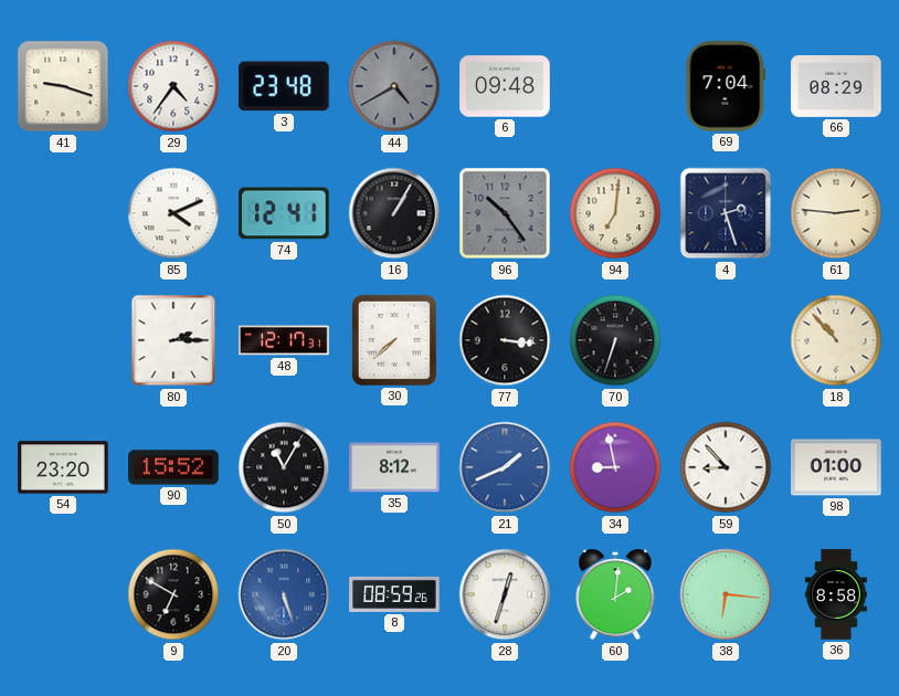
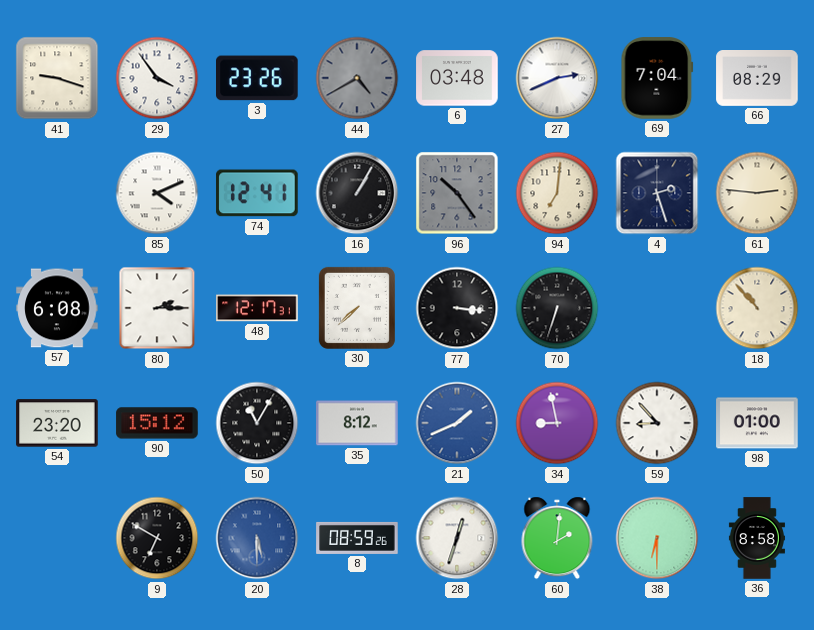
29: 4:36 -> 3:54
3: 23:48 -> 23:26
6: 09:48 -> 03:48
27: none -> 2:41
57: none -> 6:08
90: 15:52 -> 15:12
20: 5:27 -> 5:30
38: 6:16 -> 6:30
